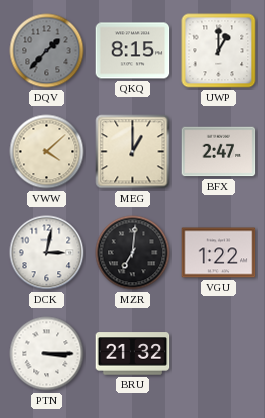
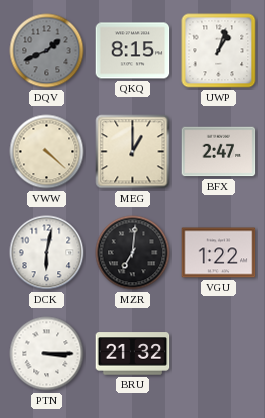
DQV: 1:37 -> 1:41
UWP: 1:00 -> 1:03
VWW: 4:08 -> 4:22
DCK: 3:02 -> 6:02
